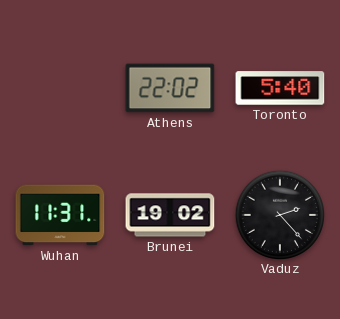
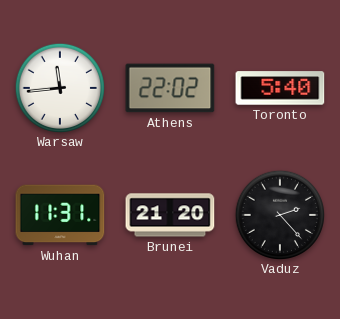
Warsaw: none -> 11:44
Brunei: 19:02 -> 21:20
